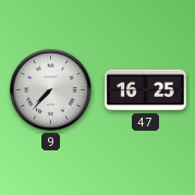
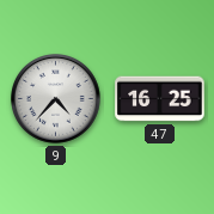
9: 7:37 -> 4:37
